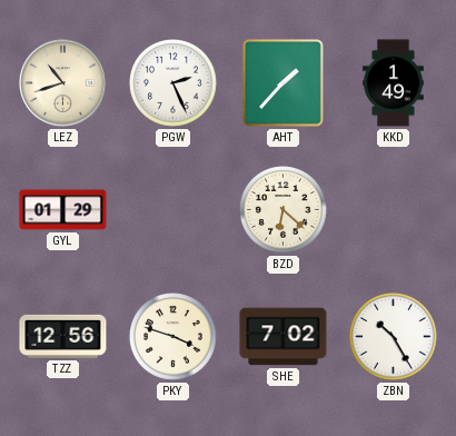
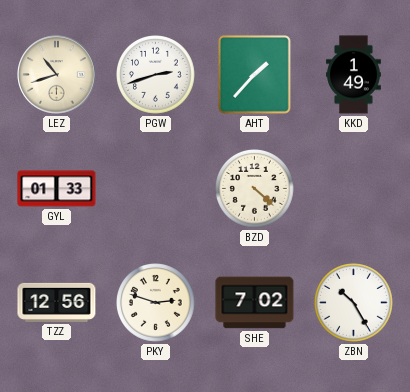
PGW: 2:26 -> 2:42
GYL: 01:29 -> 01:33
BZD: 6:22 -> 4:22
PKY: 3:48 -> 2:48
